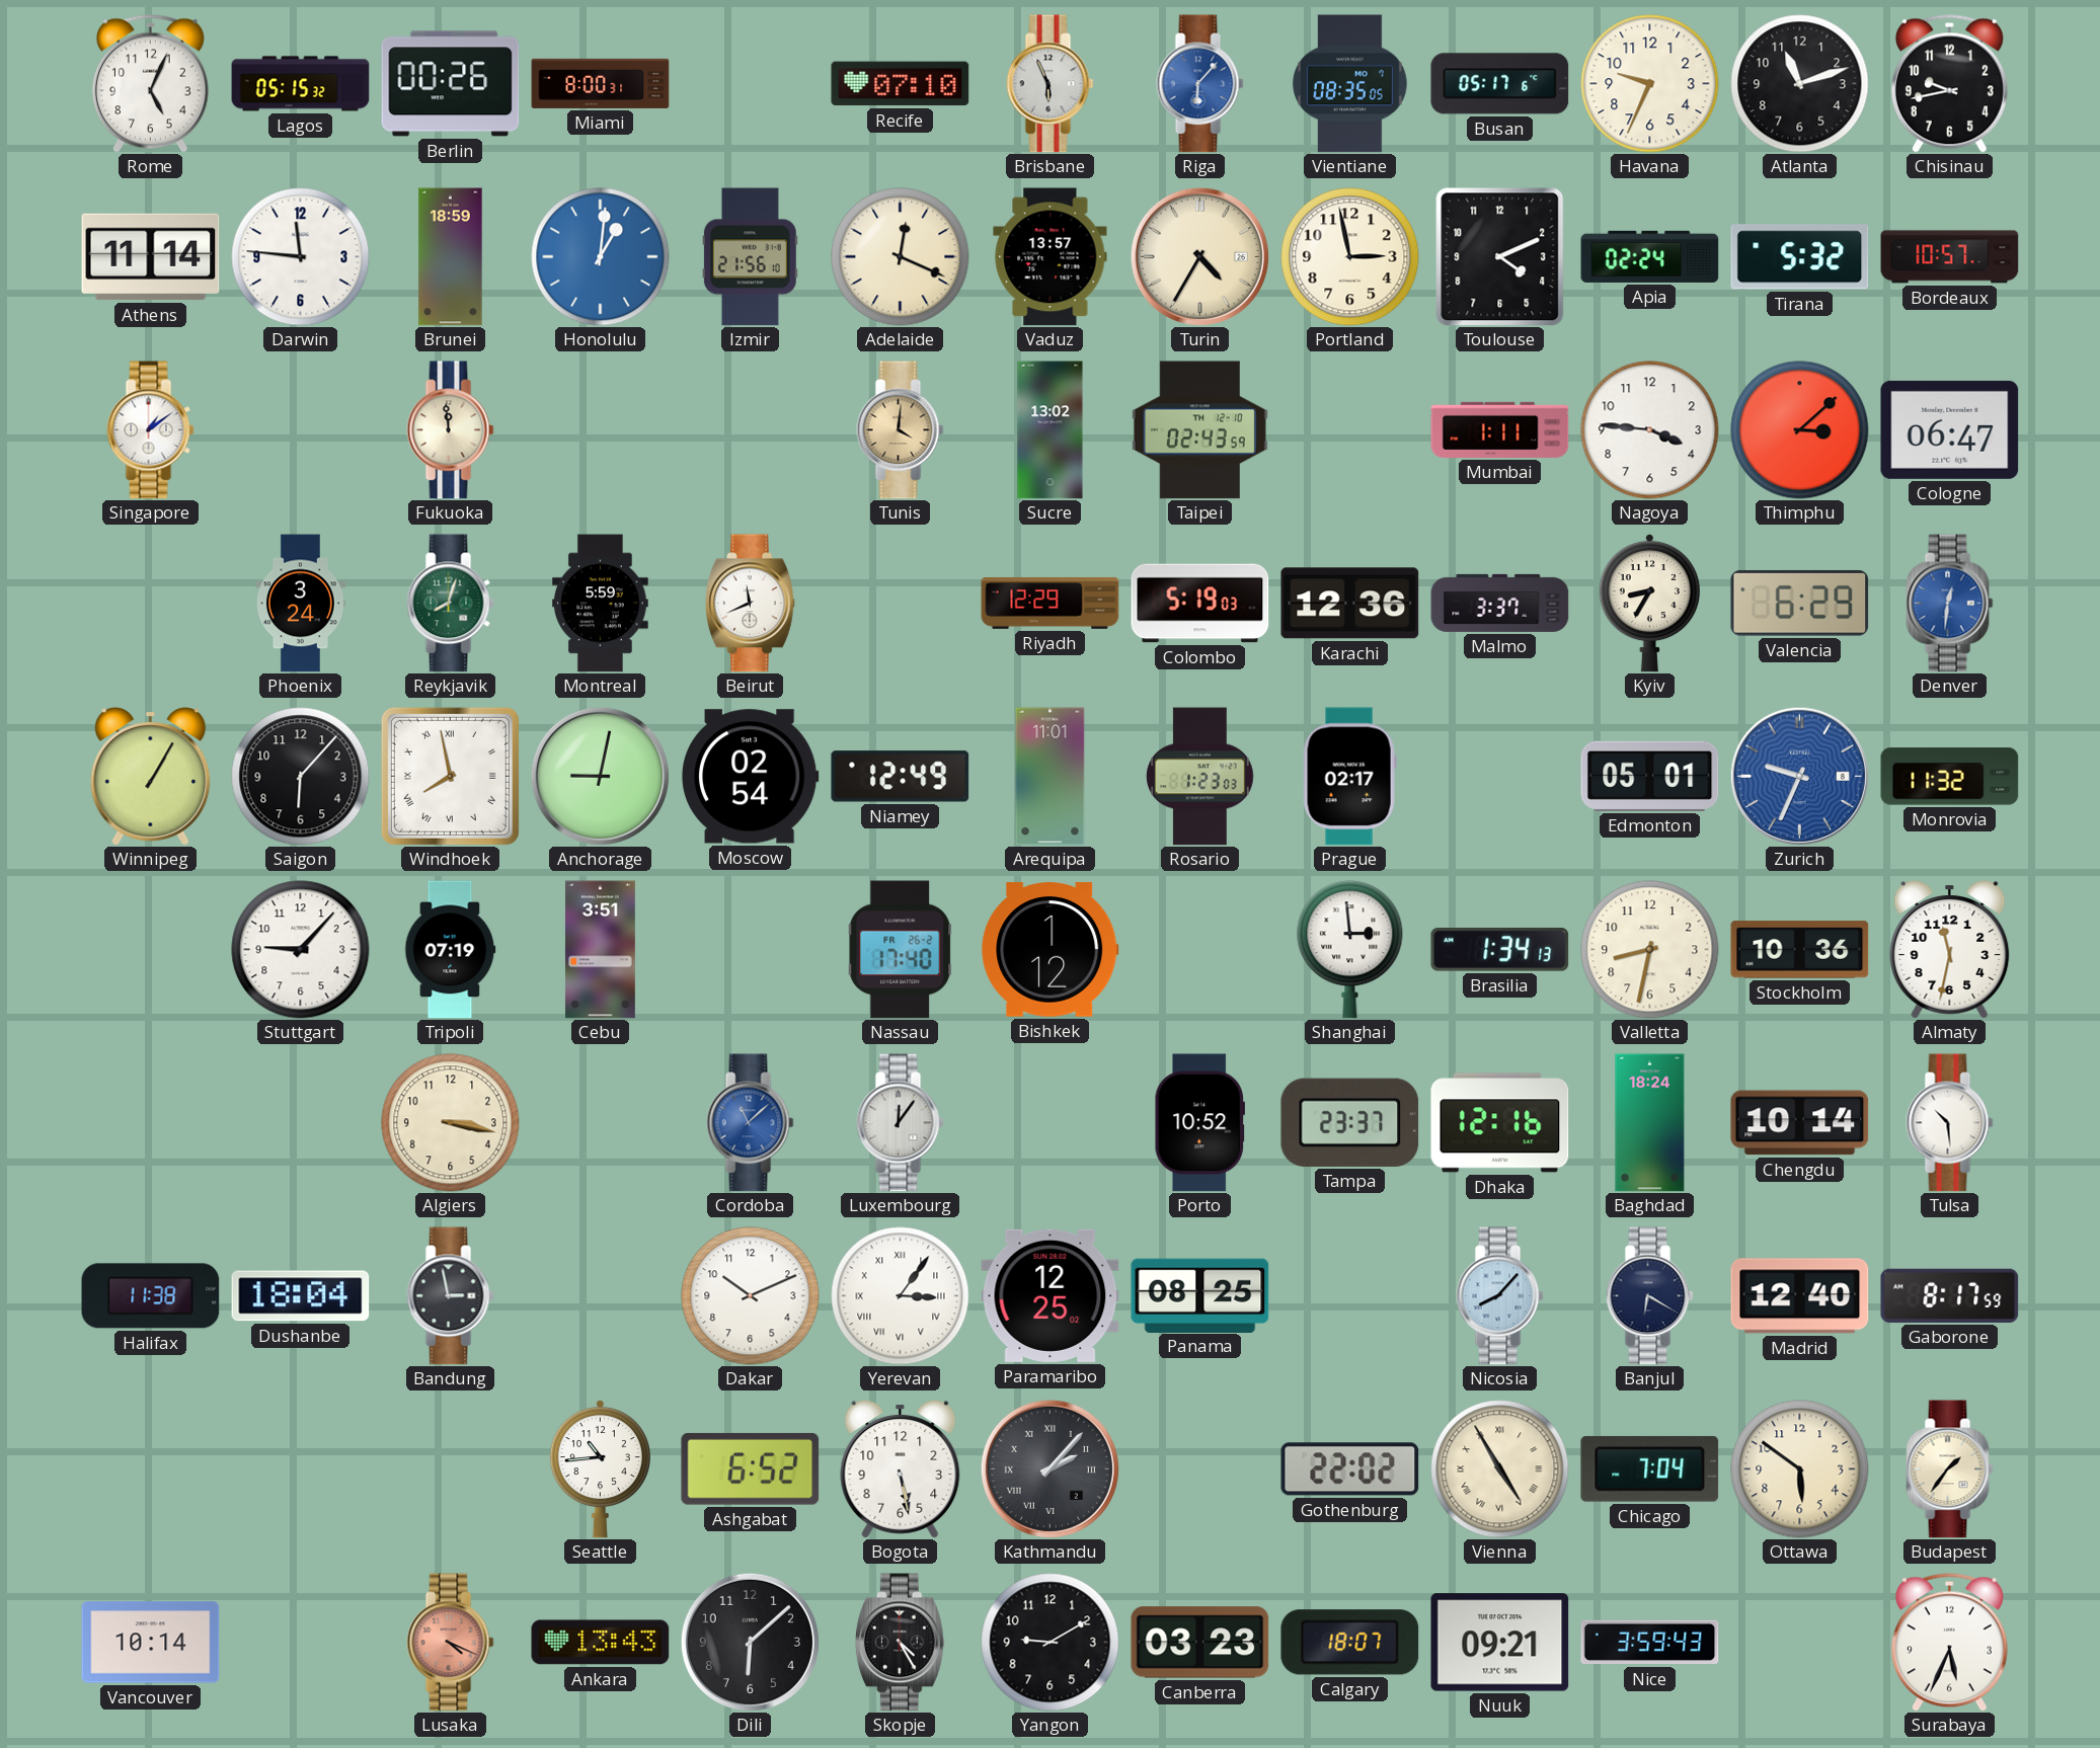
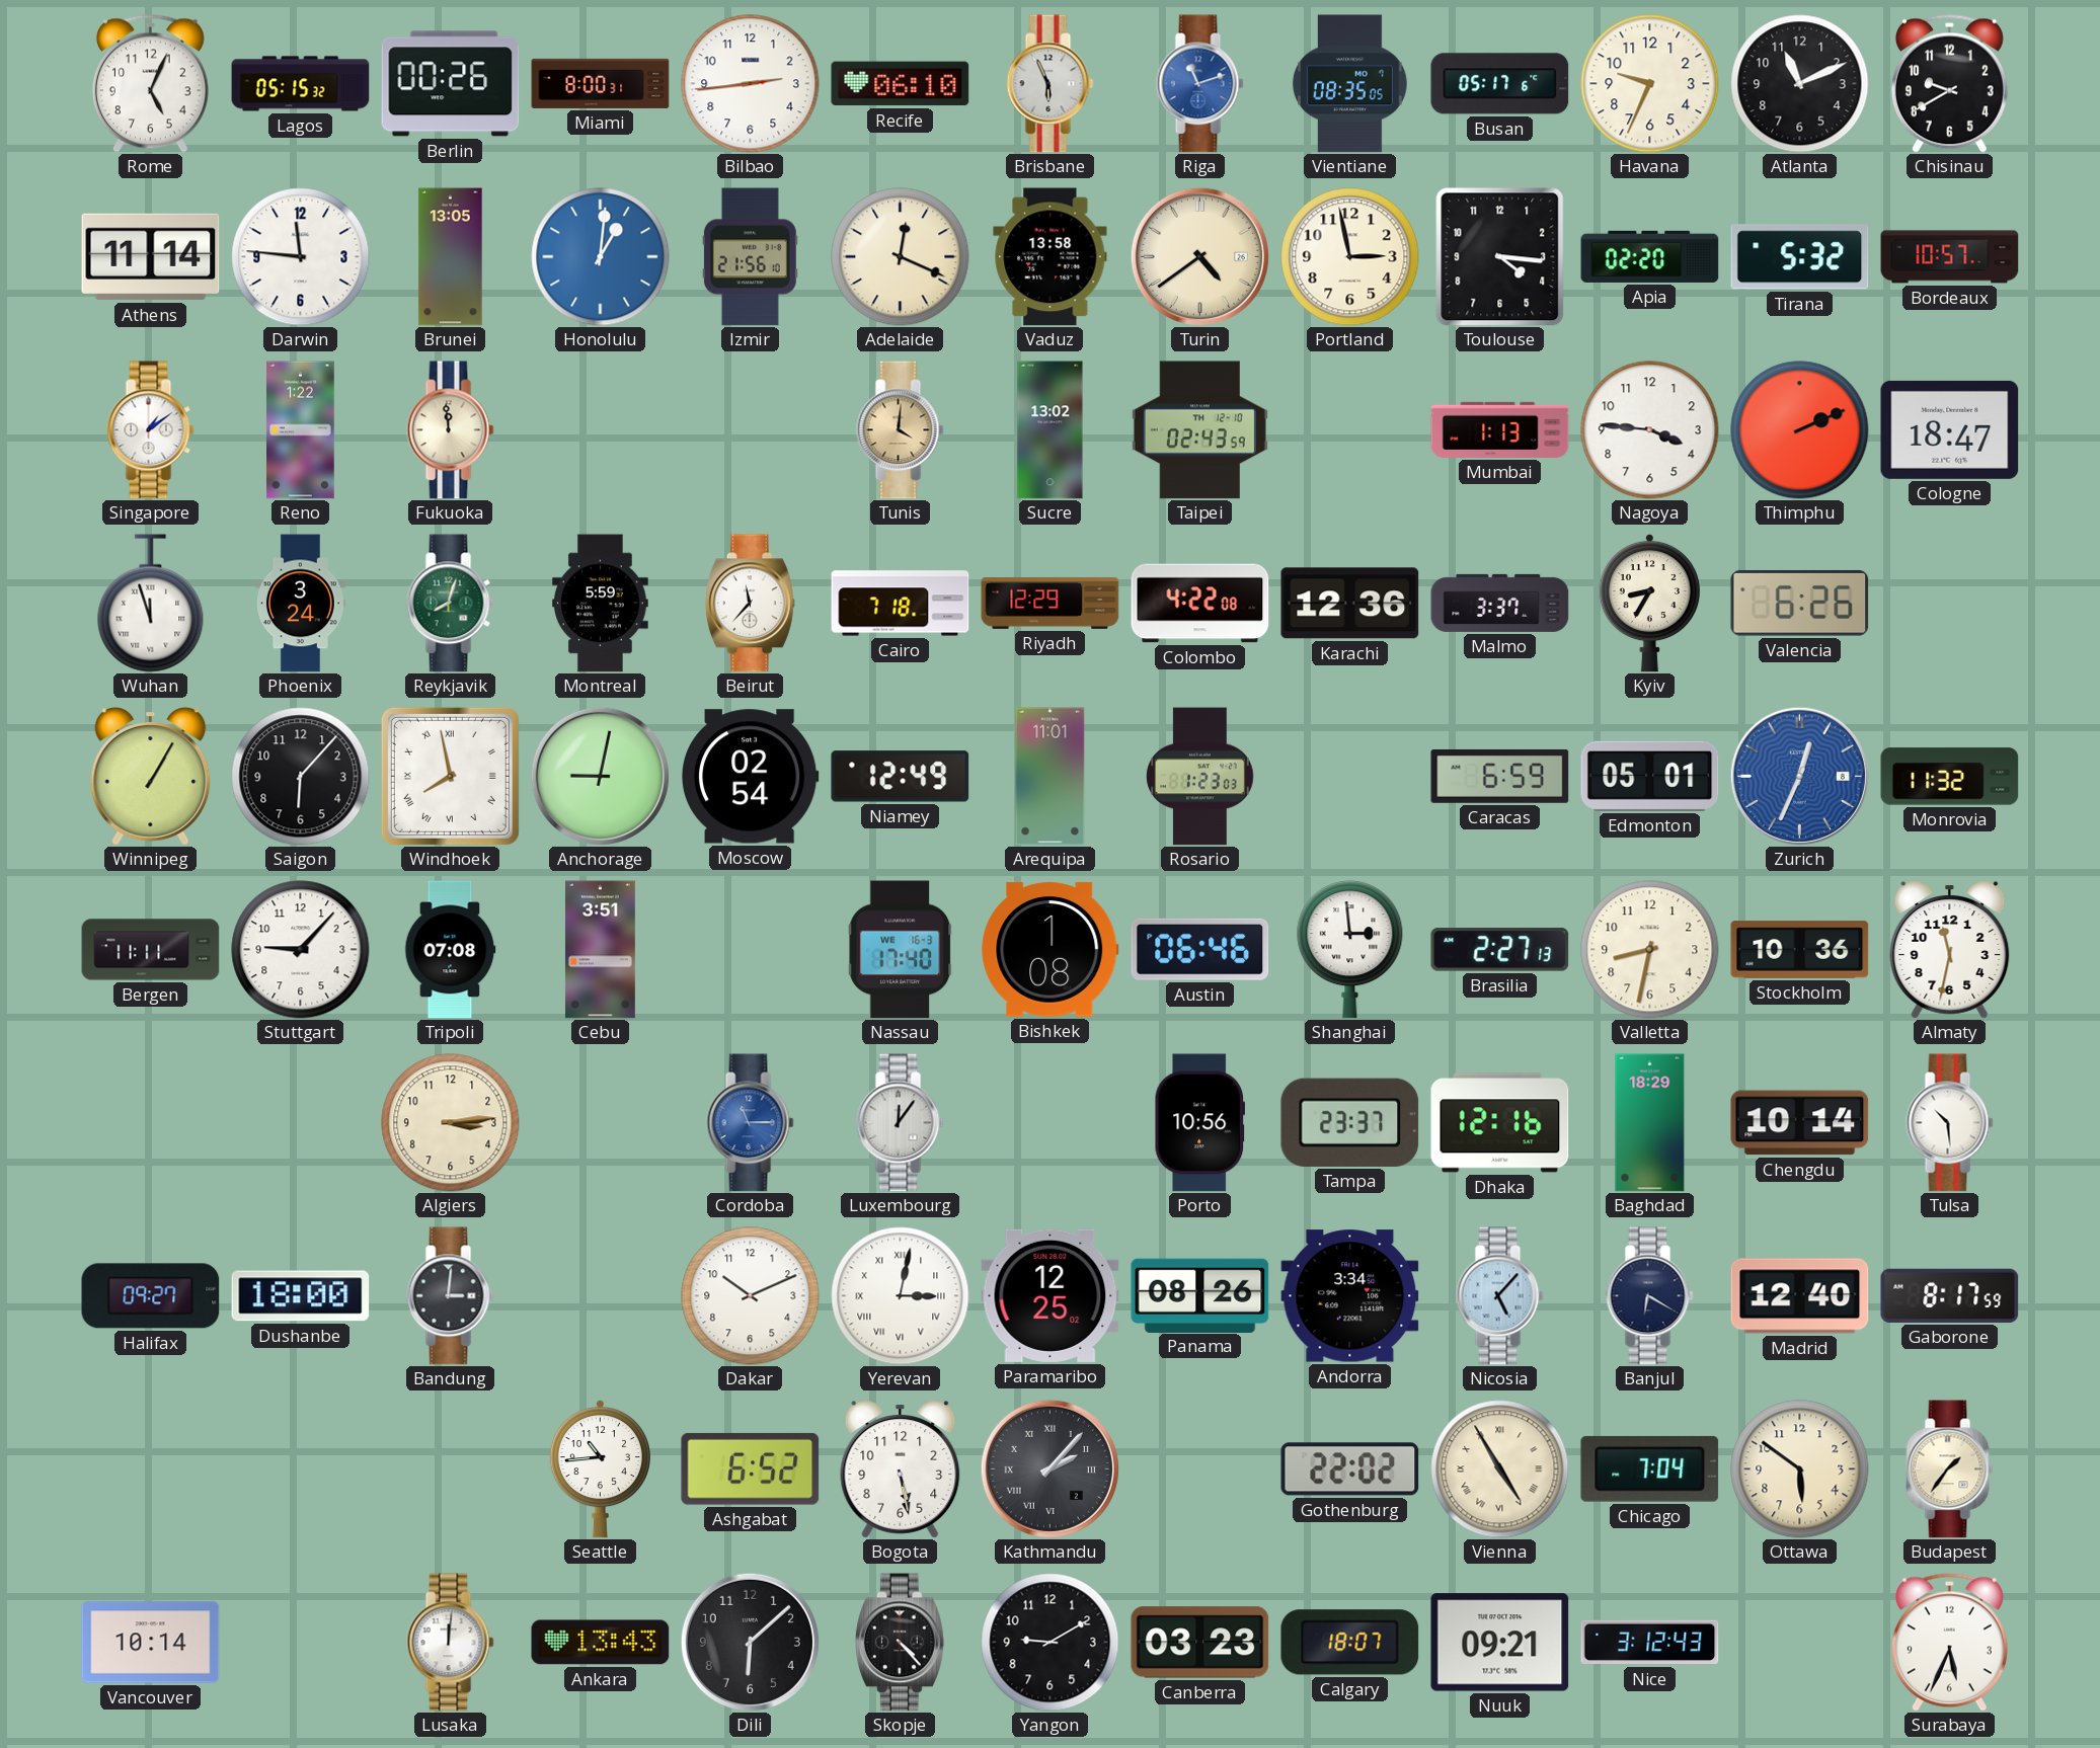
Bilbao: none -> 2:43
Recife: 07:10 -> 06:10
Riga: 6:07 -> 11:12
Atlanta: 11:12 -> 11:11
Chisinau: 9:43 -> 9:40
Brunei: 18:59 -> 13:05
Vaduz: 13:57 -> 13:58
Turin: 4:35 -> 4:39
Toulouse: 4:11 -> 4:16
Apia: 02:24 -> 02:20
Reno: none -> 1:22
Mumbai: 1:11 -> 1:13
Thimphu: 3:08 -> 2:11
Cologne: 06:47 -> 18:47
Wuhan: none -> 11:57
Beirut: 11:41 -> 11:37
Cairo: none -> 7:18
Colombo: 5:19 -> 4:22
Valencia: 6:29 -> 6:26
Denver: 12:31 -> none
Prague: 02:17 -> none
Caracas: none -> 6:59
Zurich: 9:34 -> 12:34
Bergen: none -> 11:11
Tripoli: 07:19 -> 07:08
Nassau date: FR 26-2 -> WE 16-3
Bishkek: 1:12 -> 1:08
Austin: none -> 06:46
Brasilia: 1:34 -> 2:27
Algiers: 3:17 -> 3:14
Cordoba: 11:08 -> 11:15
Porto: 10:52 -> 10:56
Baghdad: 18:24 -> 18:29
Halifax: 11:38 -> 09:27
Dushanbe: 18:04 -> 18:00
Bandung: 2:58 -> 3:01
Yerevan: 3:06 -> 3:02
Panama: 08:25 -> 08:26
Andorra: none -> 3:34
Nicosia: 8:07 -> 5:07
Lusaka: 4:19 -> 12:01
Lusaka dial: salmon -> white
Skopje: 4:25 -> 4:23
Nice: 3:59 -> 3:12
